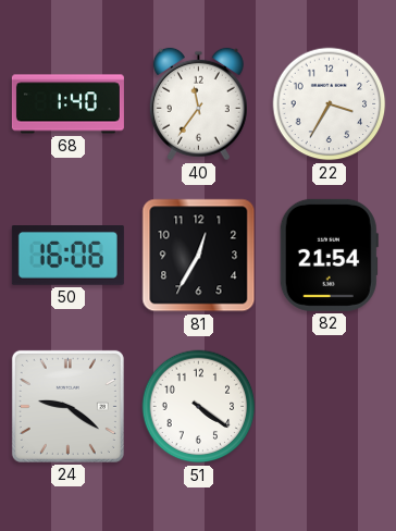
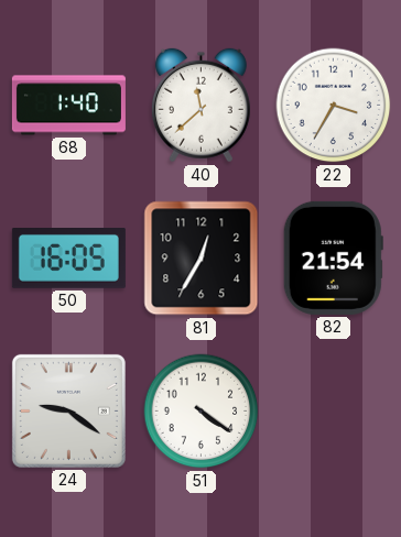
40: 11:36 -> 11:38
50: 16:06 -> 16:05
